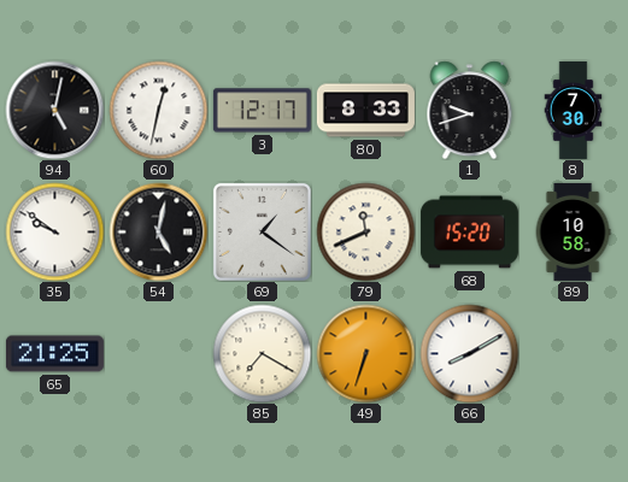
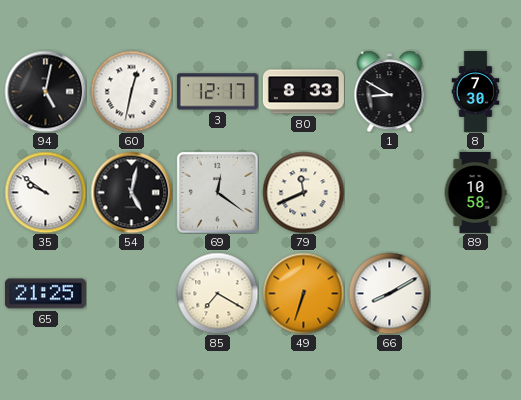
1: 9:42 -> 8:50
69: 1:21 -> 12:21
68: 15:20 -> none
